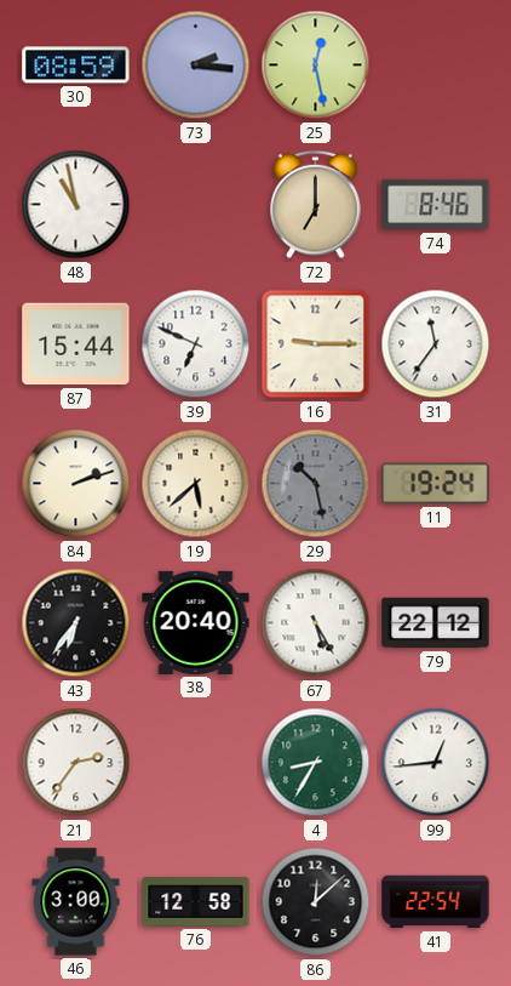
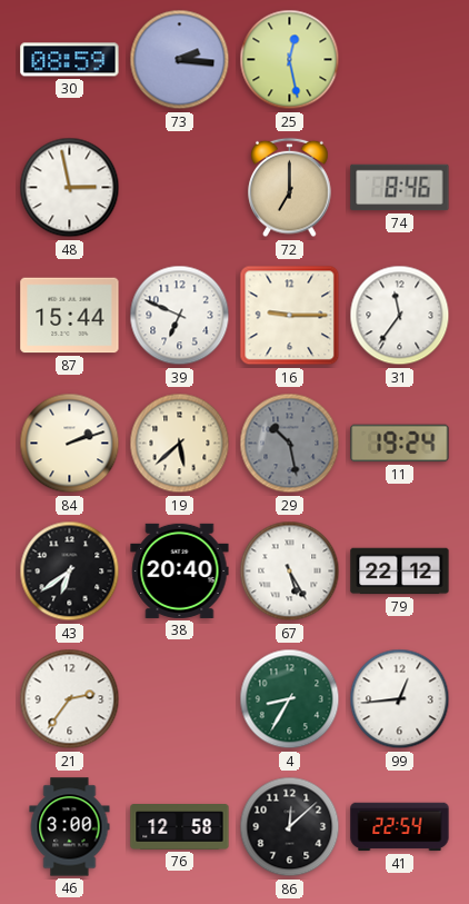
48: 10:58 -> 2:58
43: 6:36 -> 6:39
